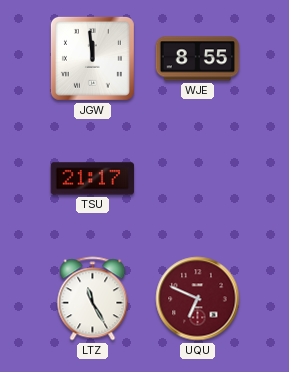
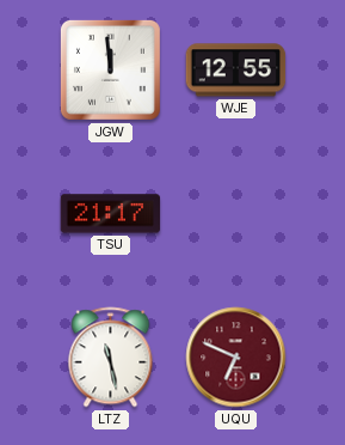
WJE: 8:55 -> 12:55
LTZ: 11:25 -> 11:28
